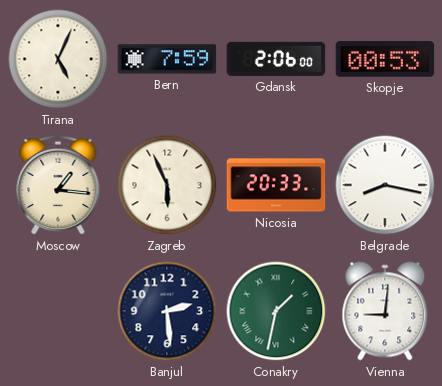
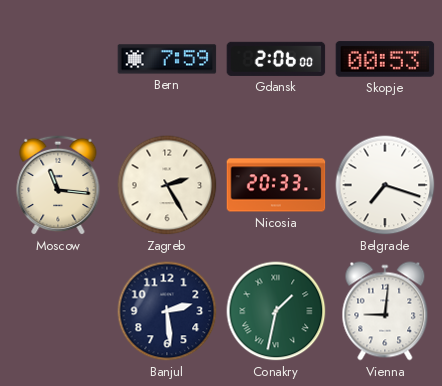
Tirana: 5:04 -> none
Moscow: 1:16 -> 11:16
Zagreb: 5:56 -> 2:25
Belgrade: 8:17 -> 7:18
